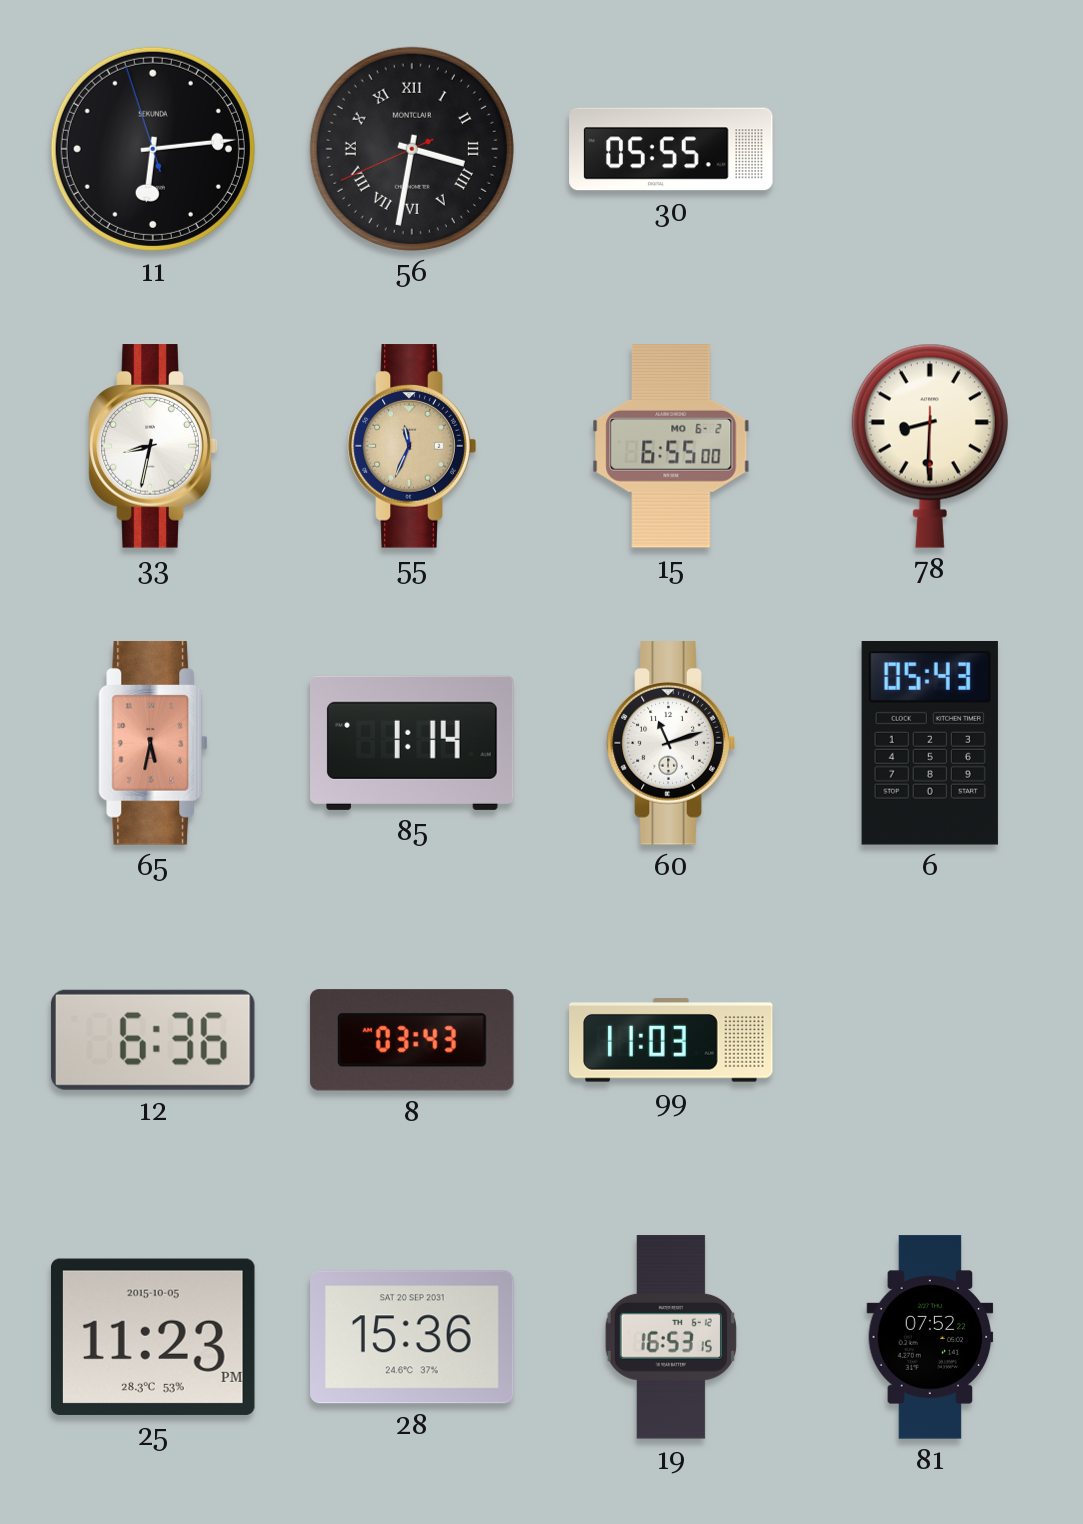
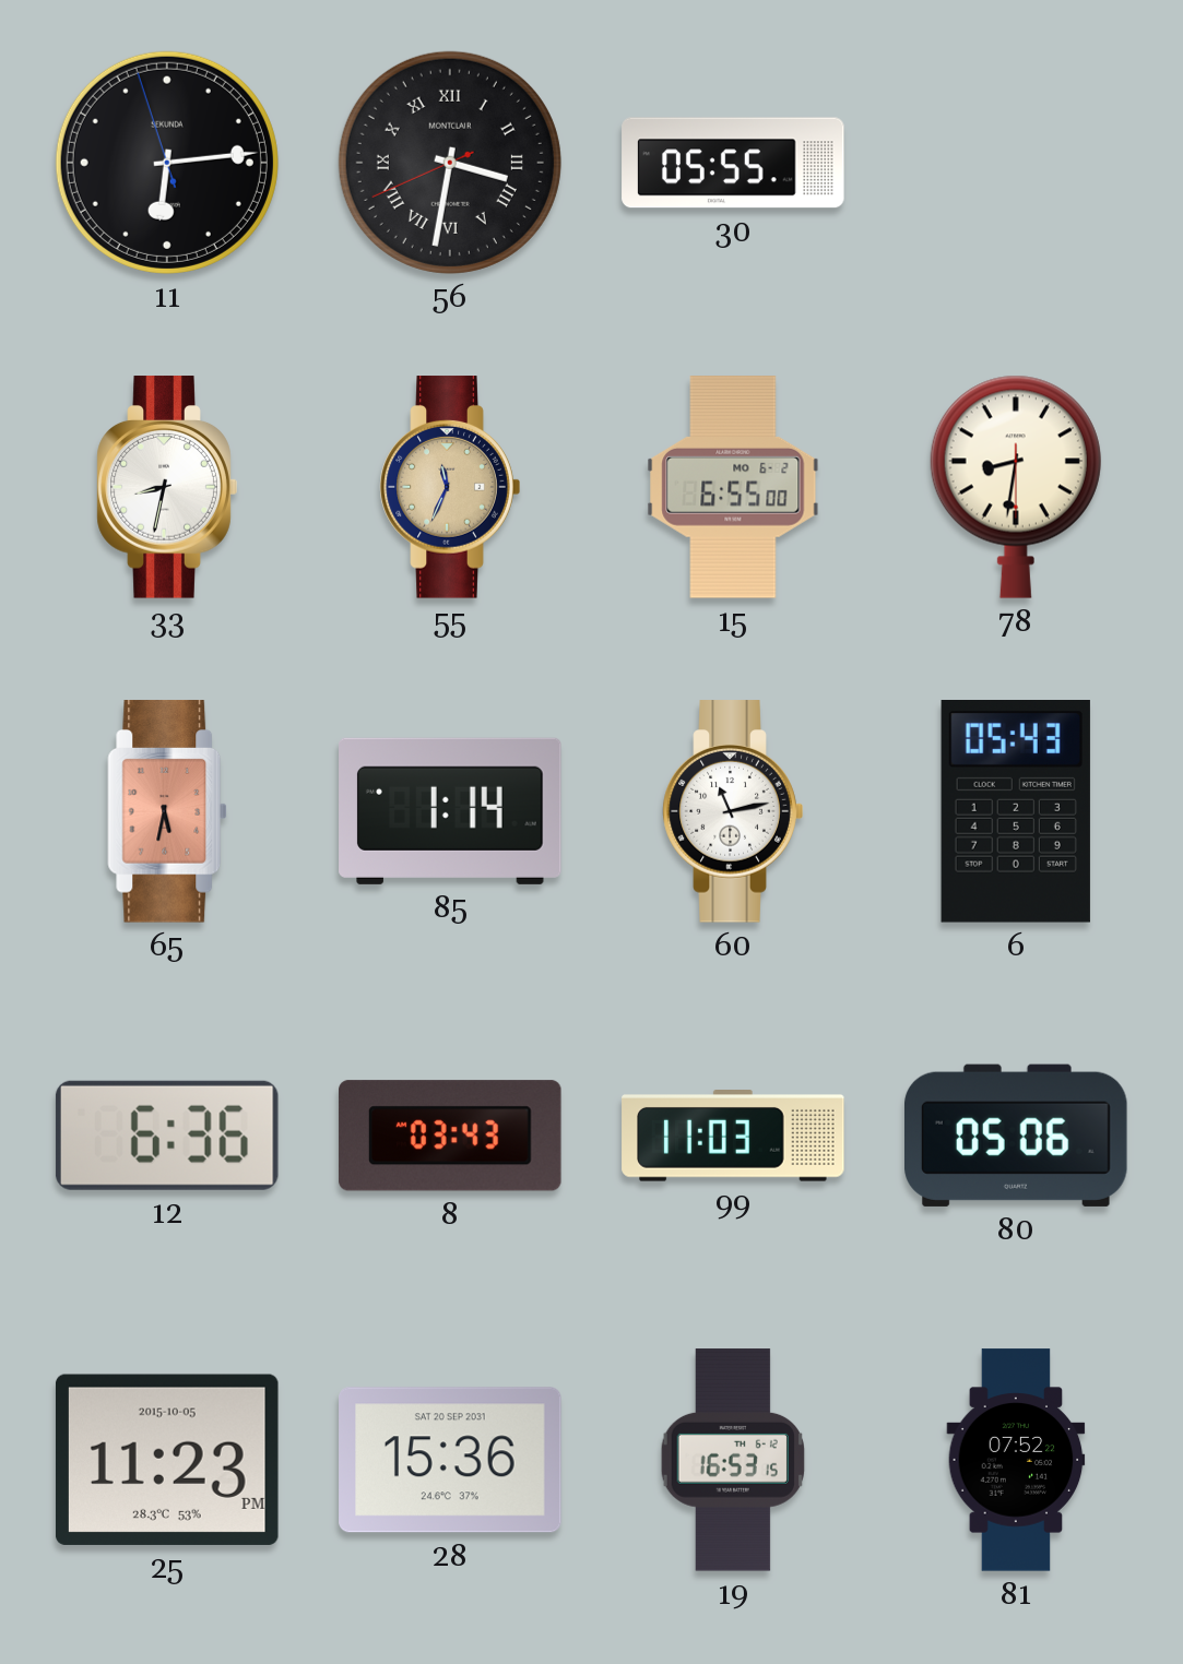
78: 8:30 -> 8:31
60: 11:12 -> 11:13
80: none -> 05:06
